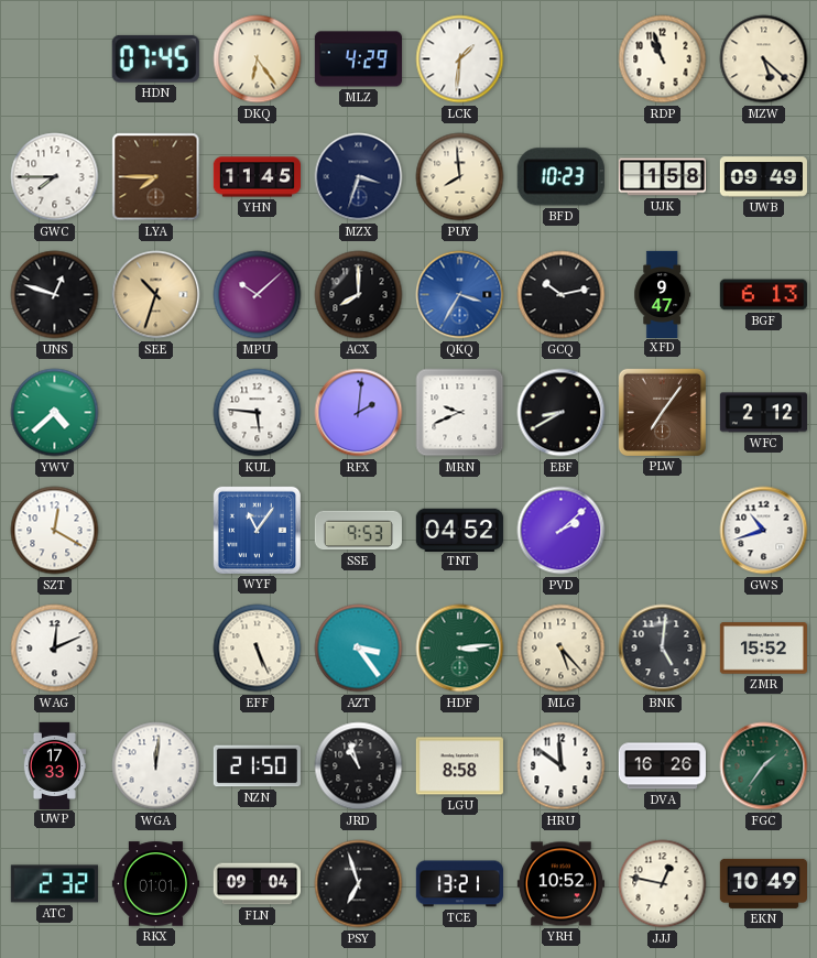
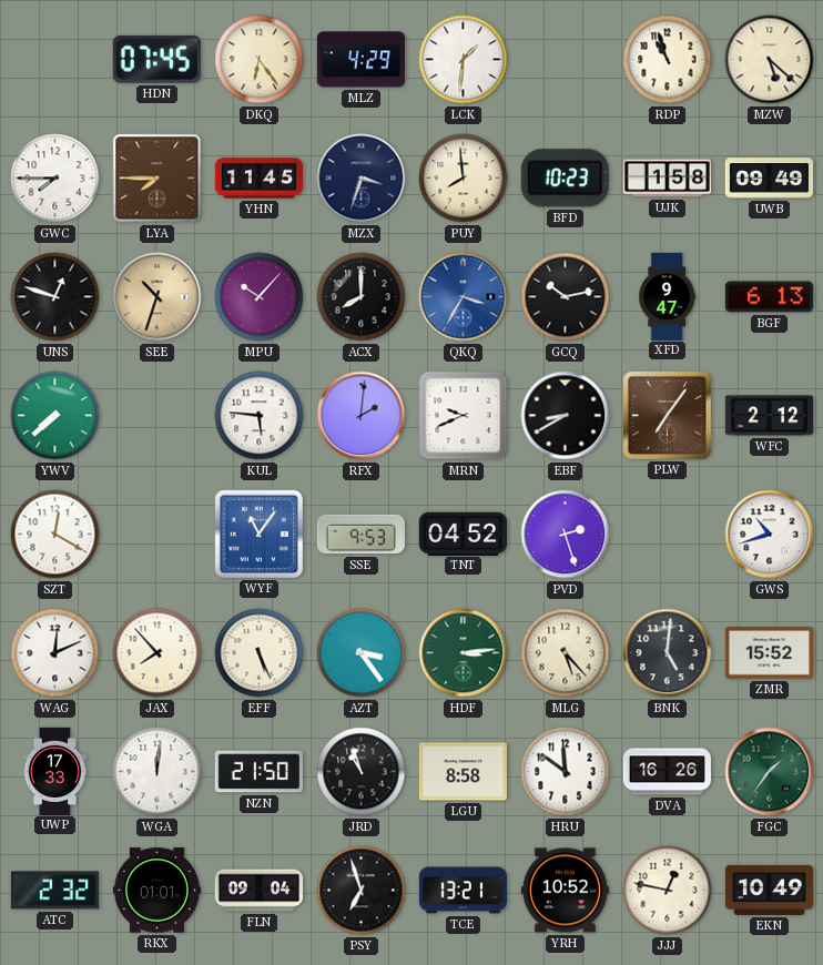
MPU: 10:08 -> 10:07
YWV: 4:38 -> 7:38
PVD: 2:08 -> 2:27
JAX: none -> 7:53
